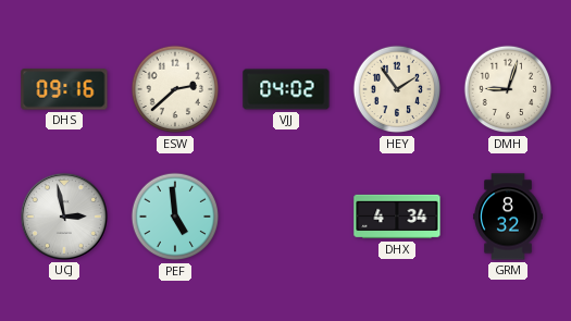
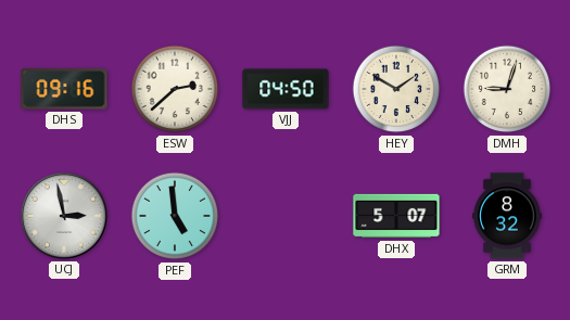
VJJ: 04:02 -> 04:50
HEY: 1:54 -> 1:50
DHX: 4:34 -> 5:07
